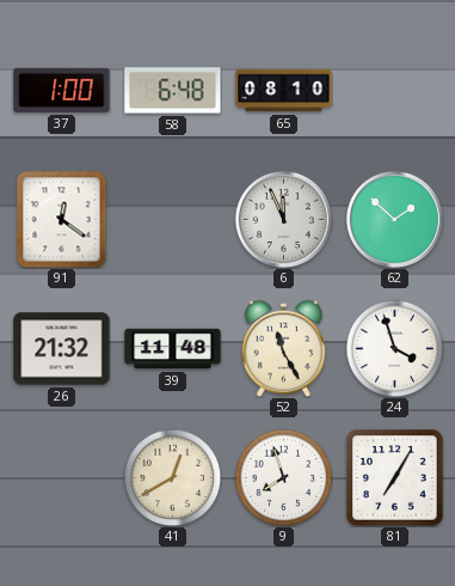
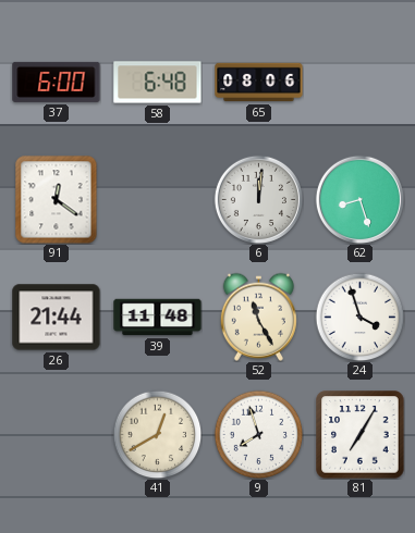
37: 1:00 -> 6:00
65: 08:10 -> 08:06
6: 11:56 -> 12:01
62: 1:52 -> 8:27
26: 21:32 -> 21:44
